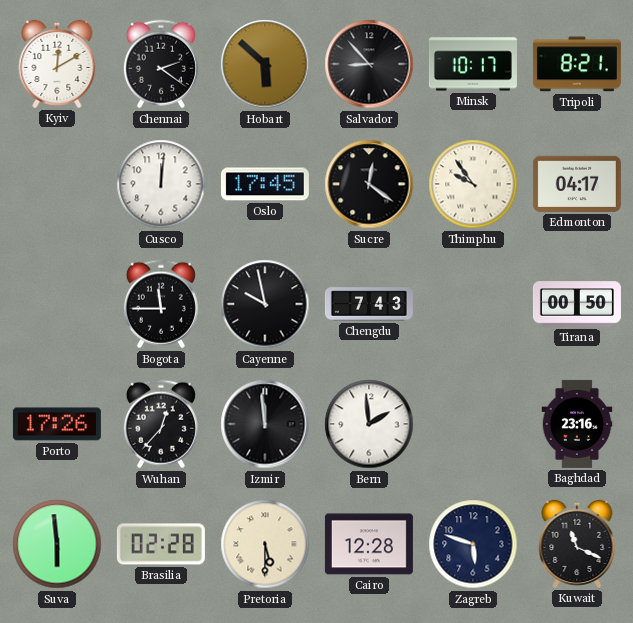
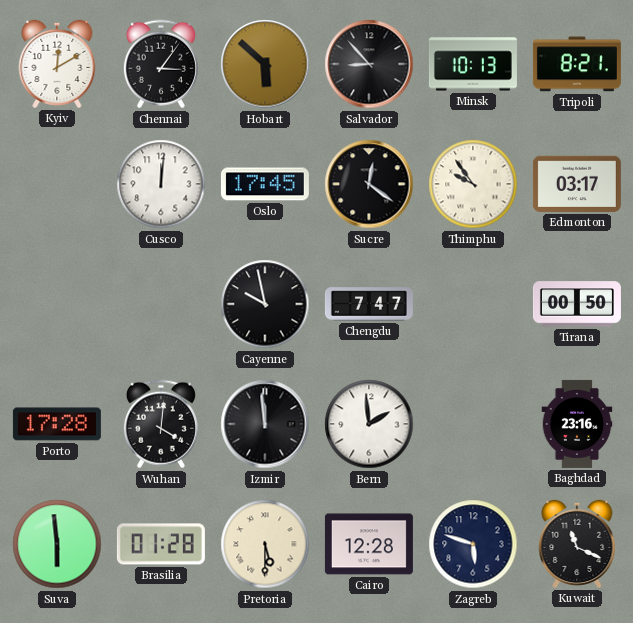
Chennai: 2:21 -> 3:06
Minsk: 10:17 -> 10:13
Edmonton: 04:17 -> 03:17
Bogota: 11:45 -> none
Chengdu: 7:43 -> 7:47
Porto: 17:26 -> 17:28
Wuhan: 12:37 -> 4:01
Brasilia: 02:28 -> 01:28
